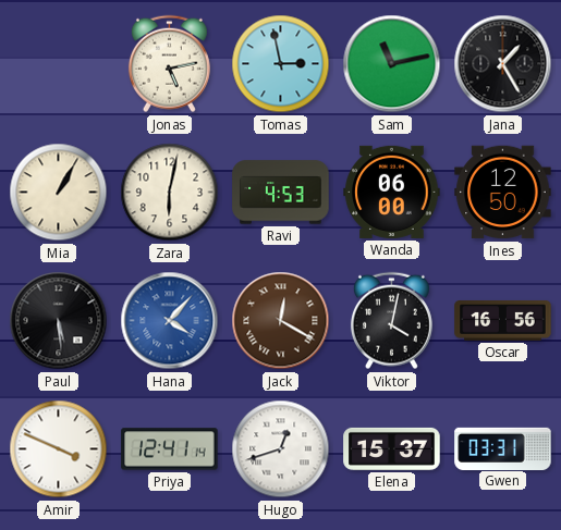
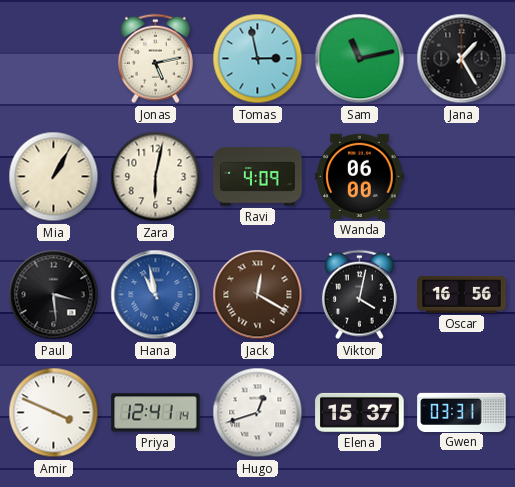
Ravi: 4:53 -> 4:09
Ines: 12:50 -> none
Paul: 5:29 -> 3:29
Hana: 4:07 -> 10:58
